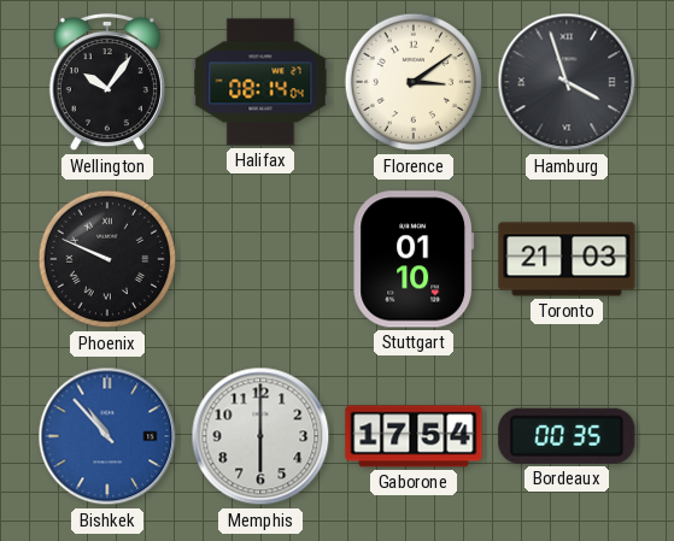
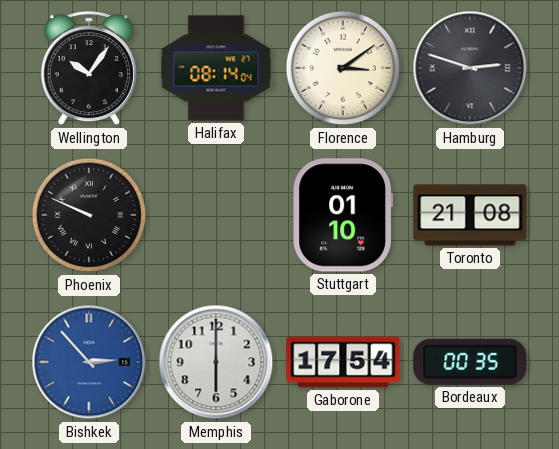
Hamburg: 3:57 -> 2:48
Toronto: 21:03 -> 21:08
Bishkek: 10:53 -> 2:53
